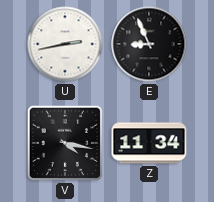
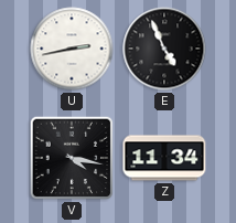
E: 8:56 -> 4:56
